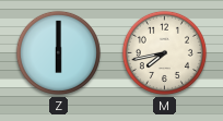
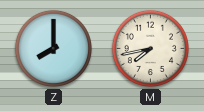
Z: 6:00 -> 8:00
